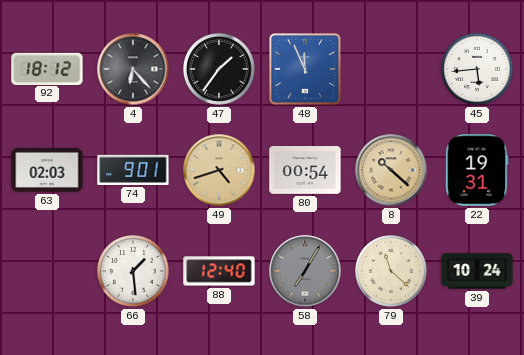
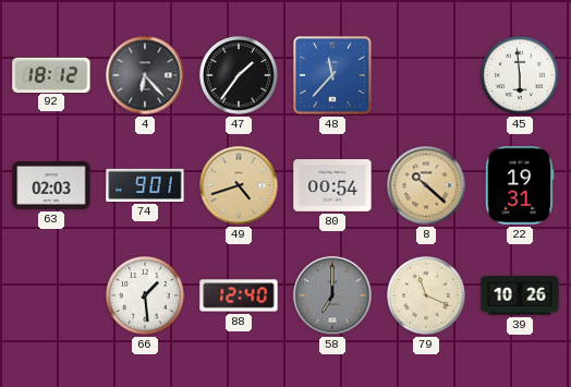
48: 11:56 -> 11:37
45: 5:44 -> 5:59
58: 7:05 -> 7:00
79: 11:22 -> 11:19
39: 10:24 -> 10:26
